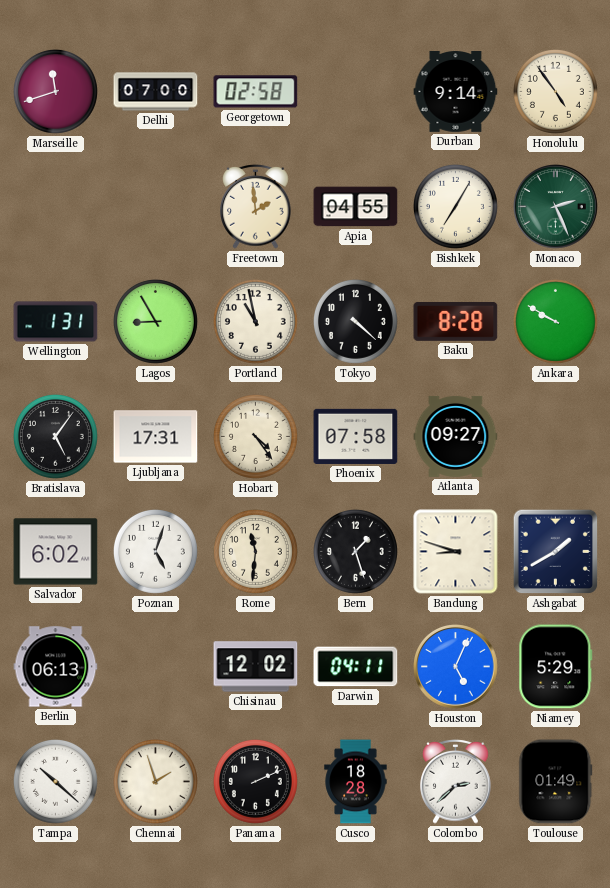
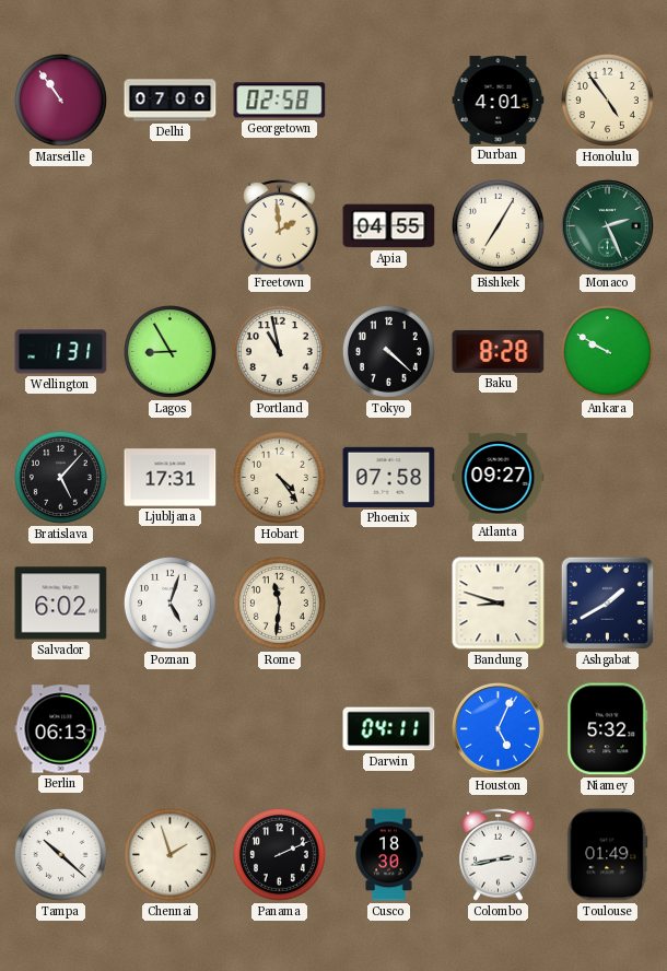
Marseille: 11:42 -> 10:54
Durban: 9:14 -> 4:01
Bratislava: 5:06 -> 5:07
Bern: 1:27 -> none
Chisinau: 12:02 -> none
Niamey: 5:29 -> 5:32
Cusco: 18:28 -> 18:30
Colombo: 2:38 -> 2:43
